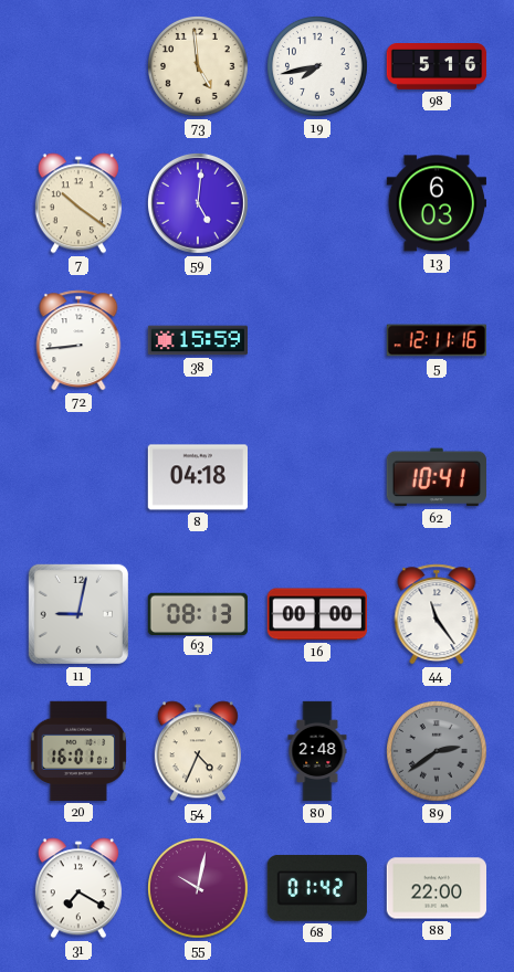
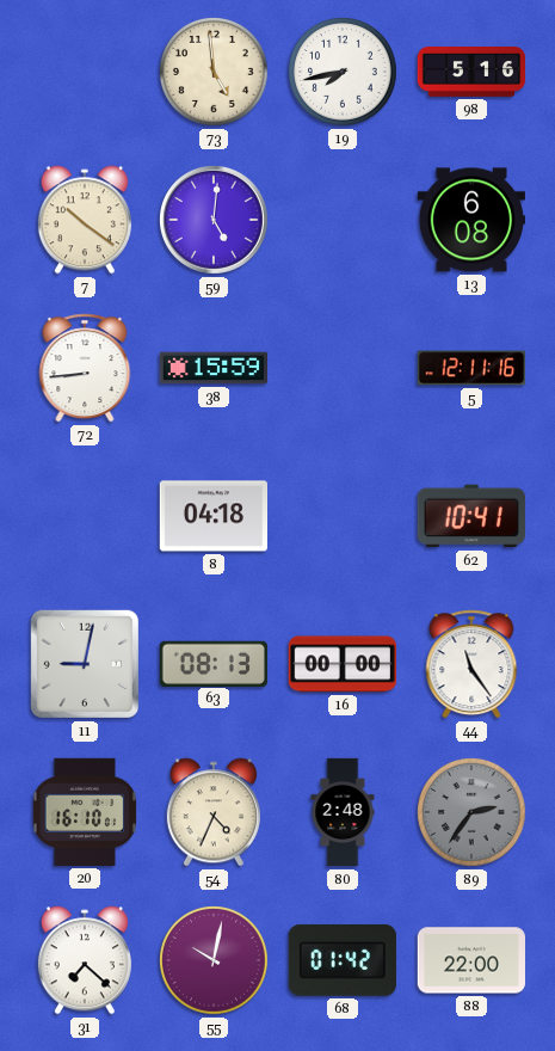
13: 6:03 -> 6:08
20: 16:01 -> 16:10
89: 2:39 -> 2:36
31: 7:20 -> 7:22
